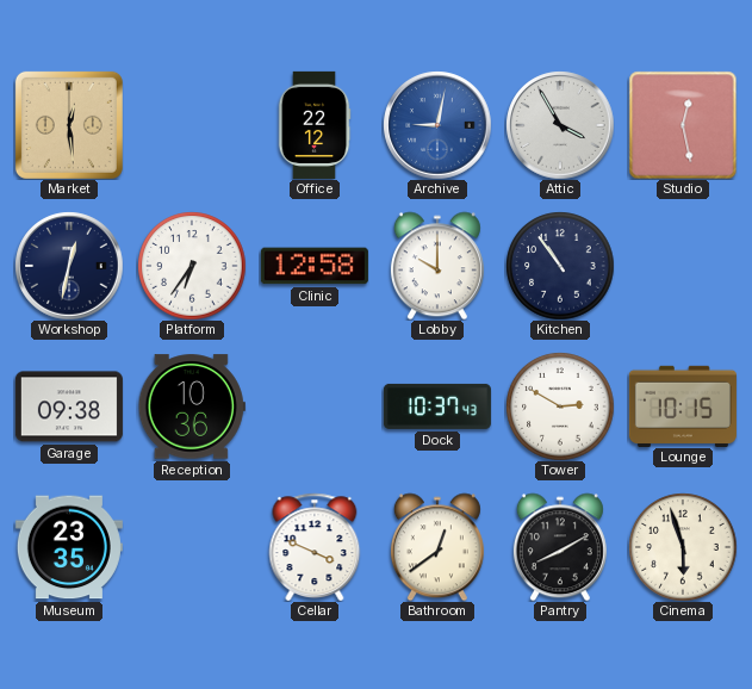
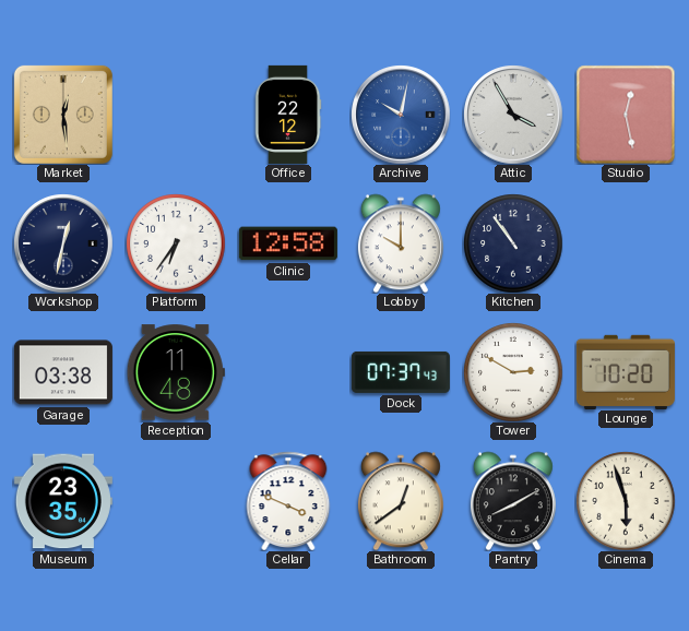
Archive: 9:02 -> 10:02
Garage: 09:38 -> 03:38
Reception: 10:36 -> 11:48
Dock: 10:37 -> 07:37
Lounge: 10:15 -> 10:20
